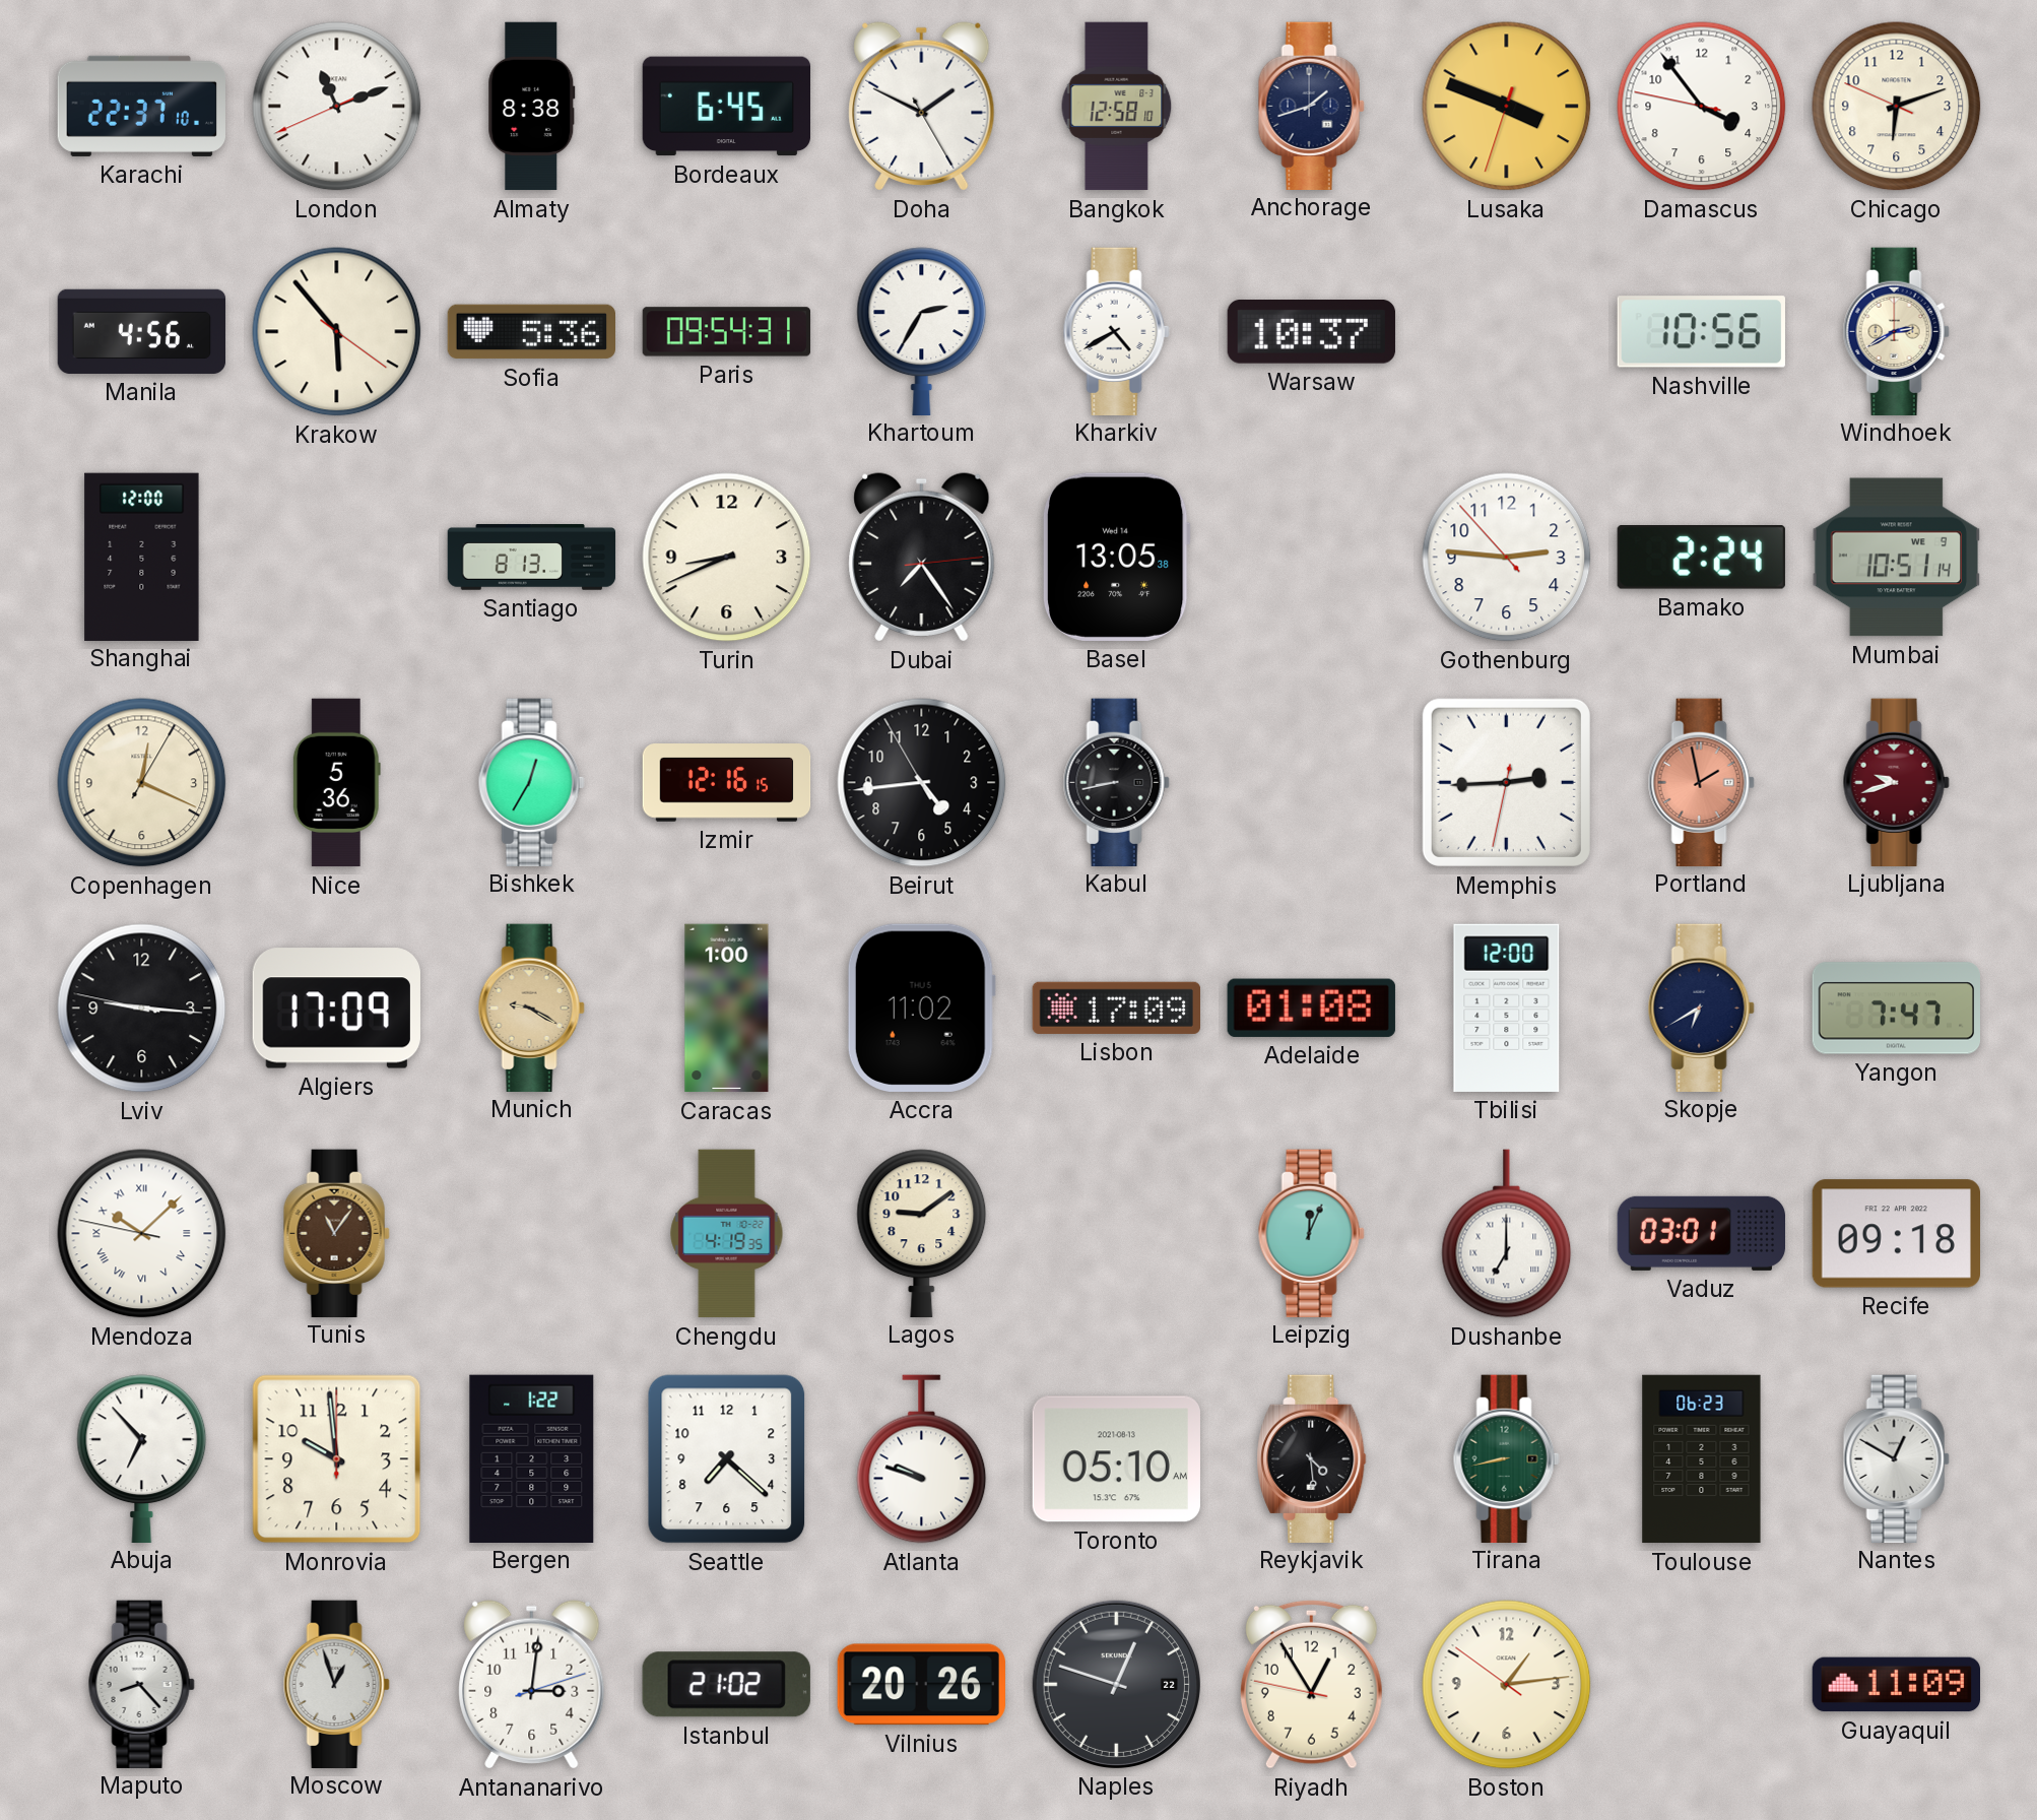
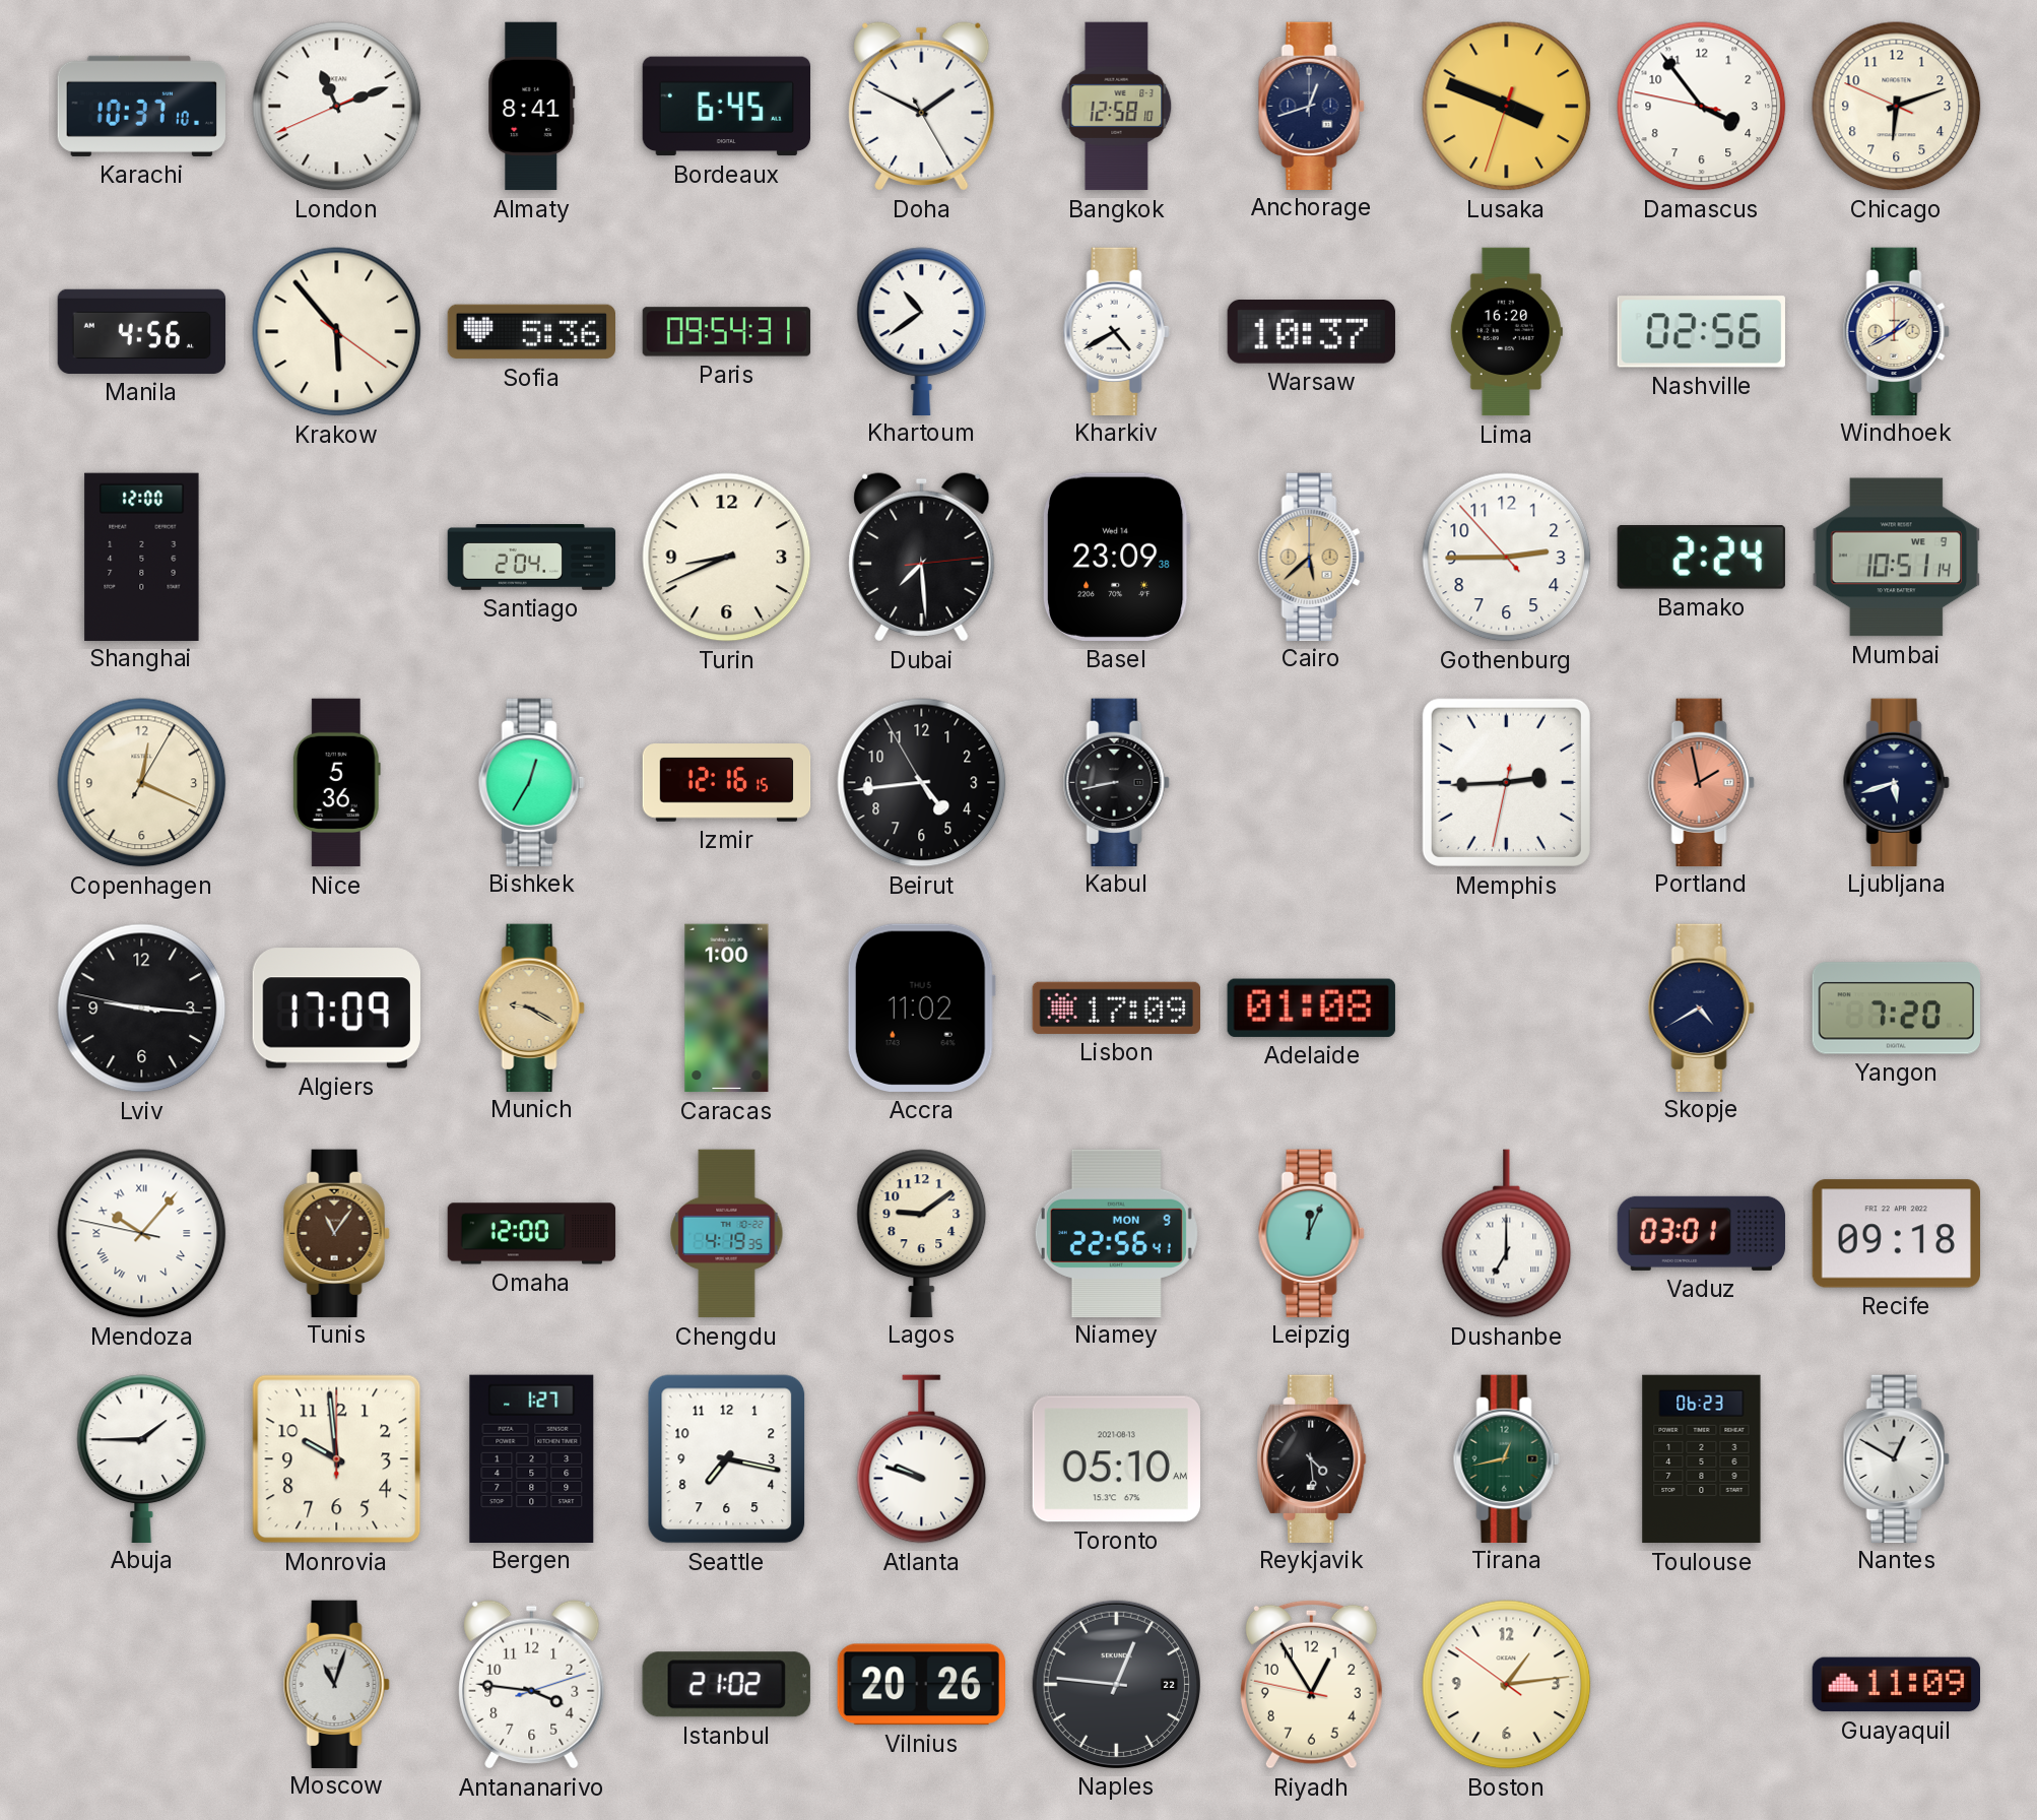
Karachi: 22:37 -> 10:37
Almaty: 8:38 -> 8:41
Anchorage: 1:42 -> 12:42
Khartoum: 2:35 -> 10:39
Lima: none -> 16:20
Nashville: 10:56 -> 02:56
Windhoek: 2:40 -> 1:40
Santiago: 8:13 -> 2:04
Dubai: 7:24 -> 7:29
Basel: 13:05 -> 23:09
Cairo: none -> 5:38
Gothenburg: 2:45 -> 2:44
Ljubljana: 9:42 -> 5:42
Ljubljana dial: burgundy -> navy
Tbilisi: 12:00 -> none
Skopje: 6:40 -> 4:40
Yangon: 7:47 -> 7:20
Mendoza: 10:07 -> 10:06
Omaha: none -> 12:00
Niamey: none -> 22:56
Abuja: 6:53 -> 1:45
Bergen: 1:22 -> 1:27
Seattle: 7:22 -> 7:17
Tirana: 8:43 -> 12:43
Maputo: 8:23 -> none
Moscow: 12:57 -> 11:03
Antananarivo: 3:01 -> 3:46
Naples: 12:48 -> 12:46
